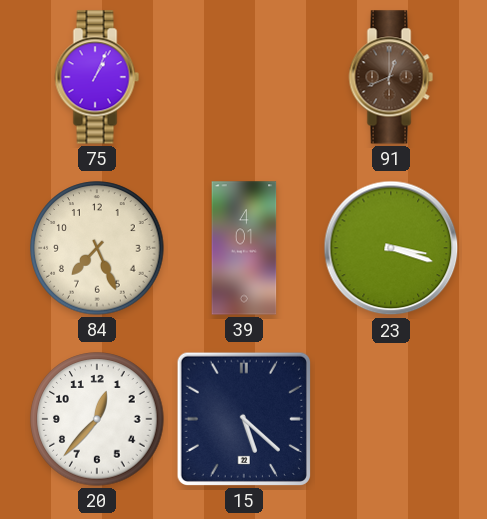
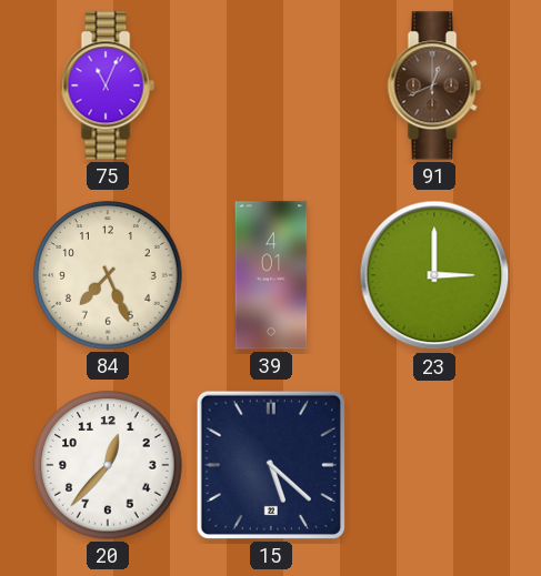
75: 1:04 -> 11:04
23: 3:18 -> 3:00
